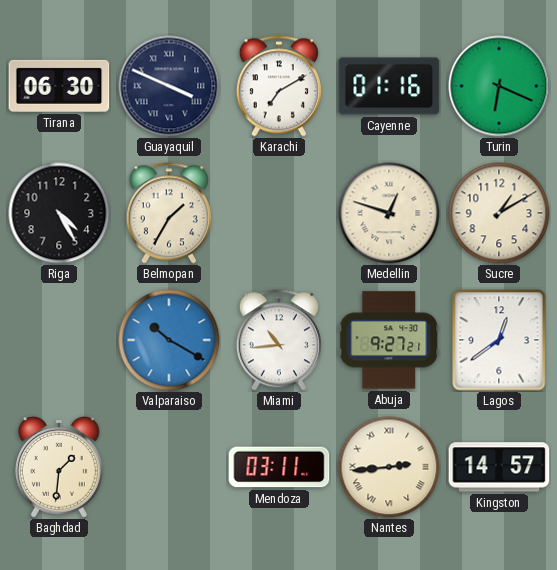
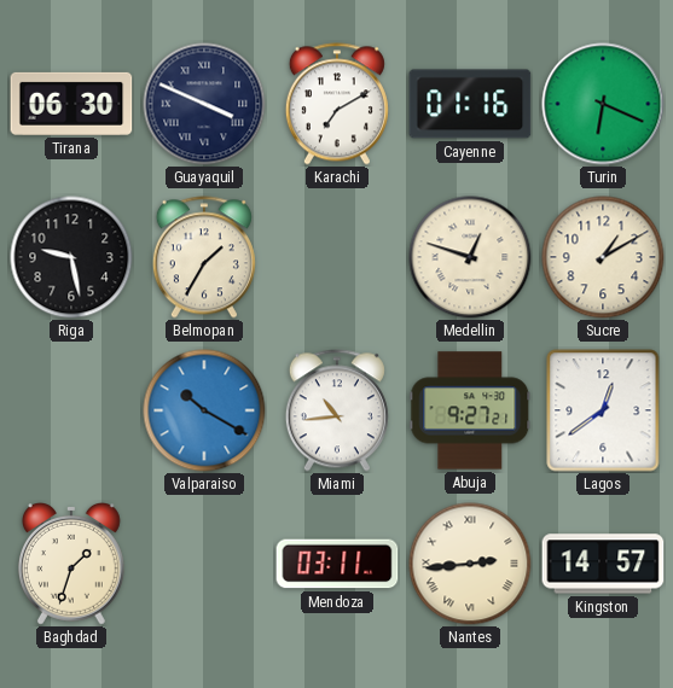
Riga: 4:25 -> 9:28
Baghdad: 1:31 -> 1:33
